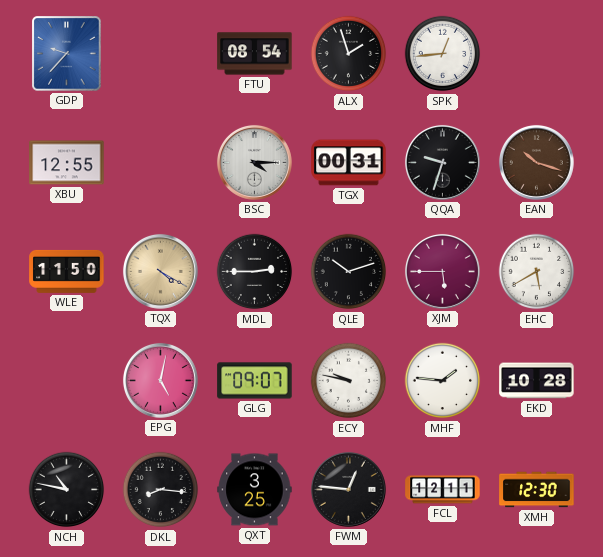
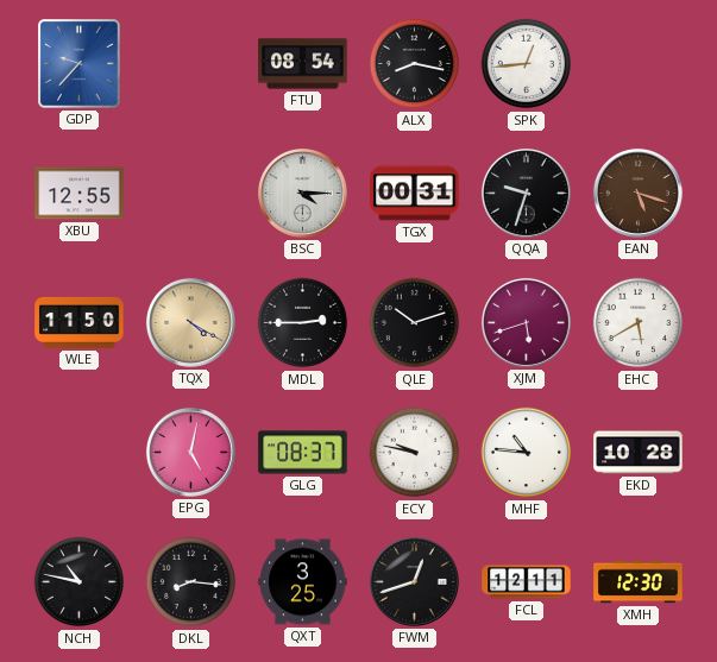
ALX: 1:57 -> 8:17
EAN: 10:18 -> 5:18
XJM: 5:45 -> 5:42
GLG: 09:07 -> 08:37
MHF: 1:46 -> 10:46
FWM: 12:46 -> 12:42
